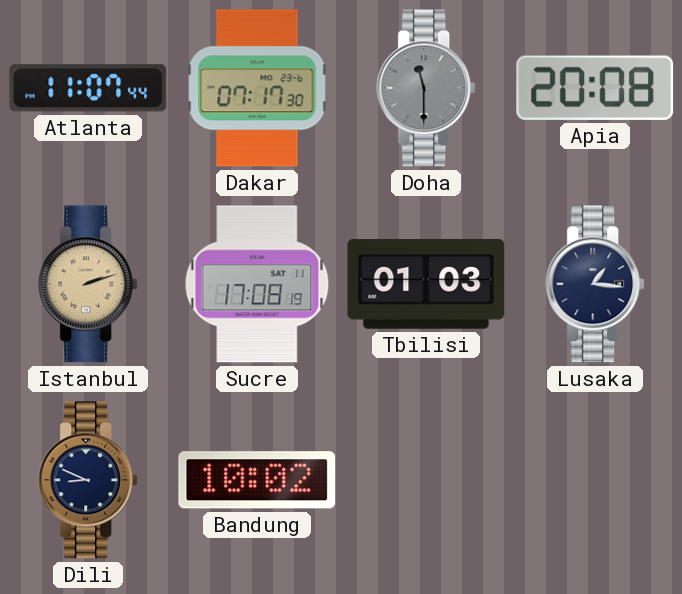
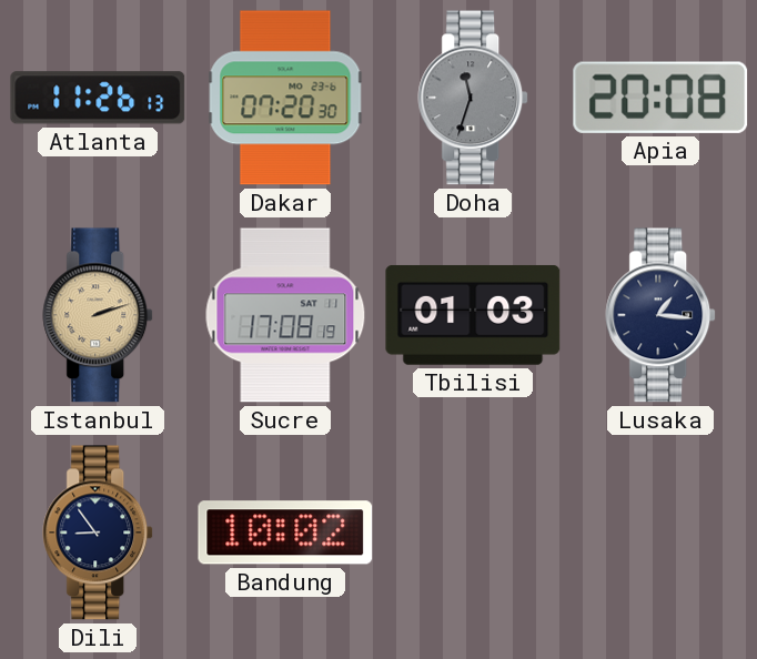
Atlanta: 11:07 -> 11:26
Dakar: 07:17 -> 07:20
Doha: 11:30 -> 11:33
Dili: 8:49 -> 8:54
